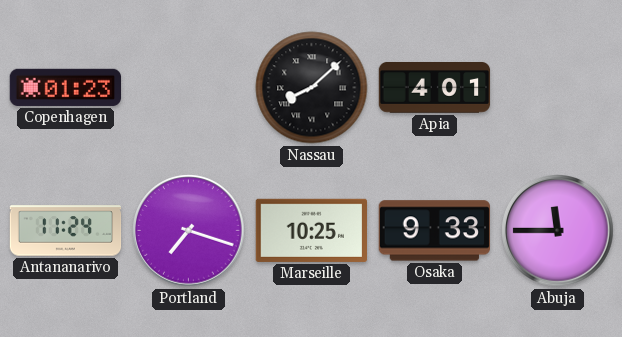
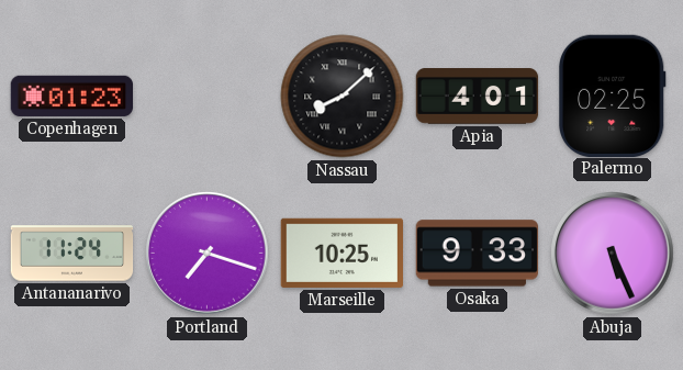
Palermo: none -> 02:25
Abuja: 11:45 -> 5:26
